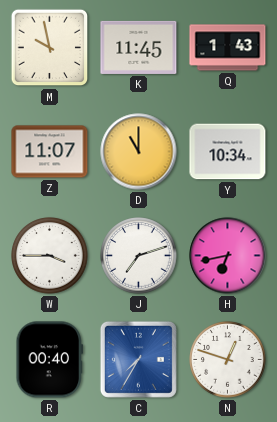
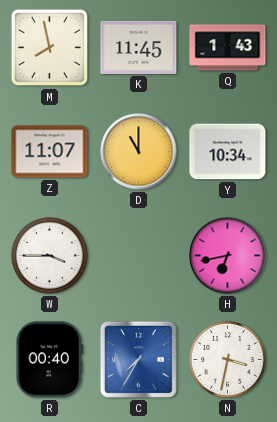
M: 9:58 -> 7:58
J: 7:12 -> none
N: 12:48 -> 3:32
